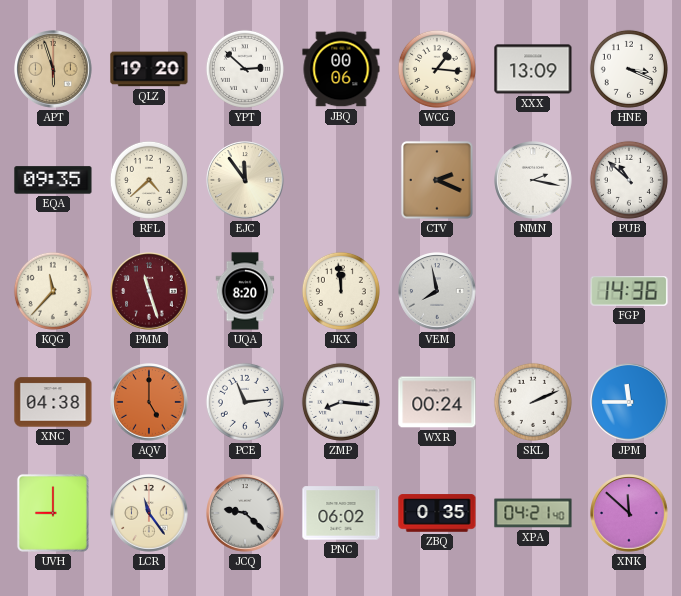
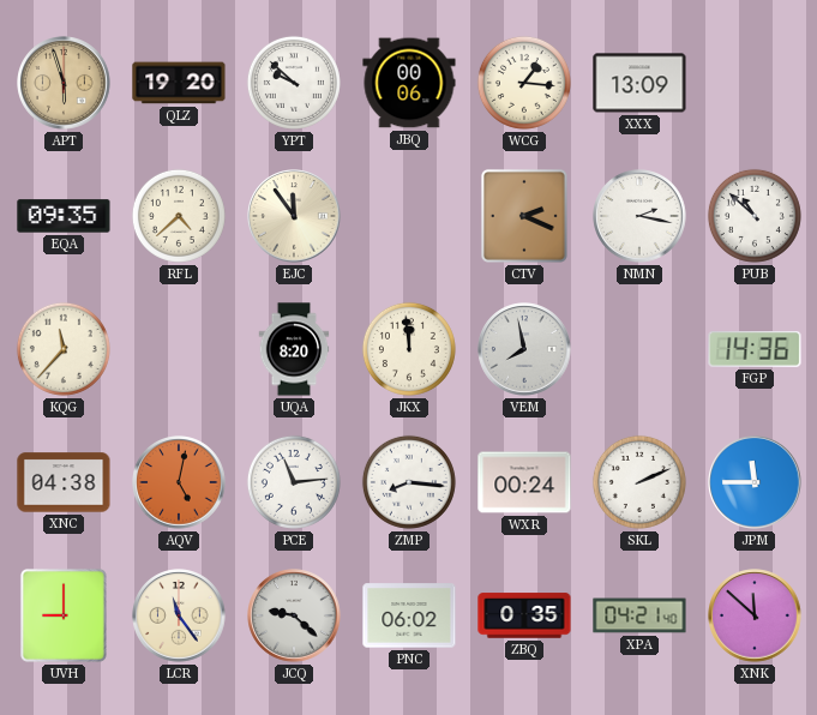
YPT: 2:52 -> 9:52
HNE: 3:19 -> none
PMM: 11:27 -> none
AQV: 5:00 -> 5:02
